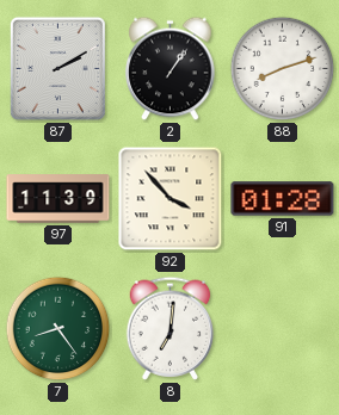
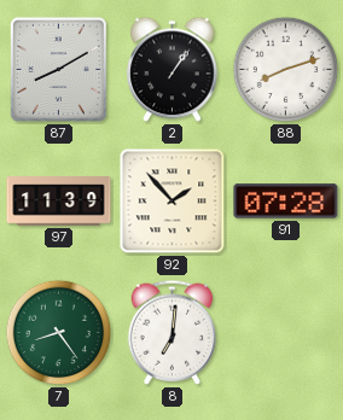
87: 2:10 -> 8:10
92: 3:53 -> 1:53
91: 01:28 -> 07:28
